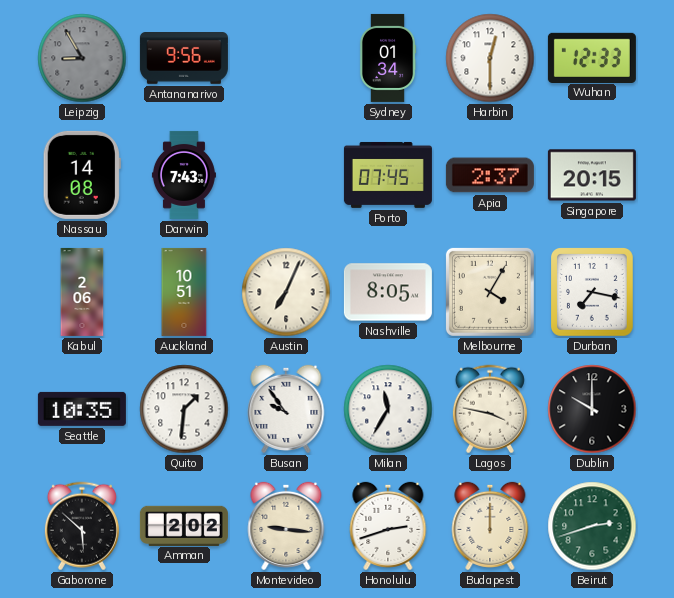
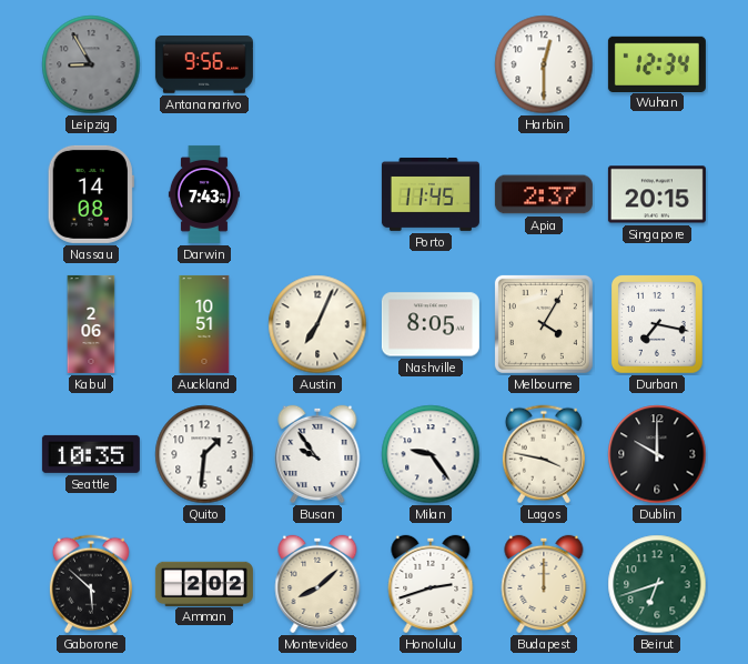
Sydney: 01:34 -> none
Wuhan: 12:33 -> 12:34
Porto: 07:45 -> 11:45
Milan: 11:35 -> 9:24
Montevideo: 9:16 -> 8:08
Beirut: 2:42 -> 6:42
